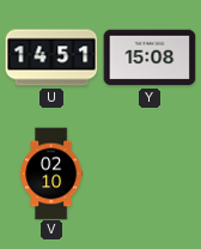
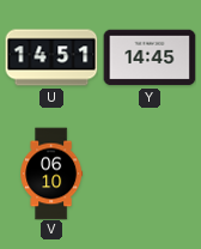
Y: 15:08 -> 14:45
V: 02:10 -> 06:10
